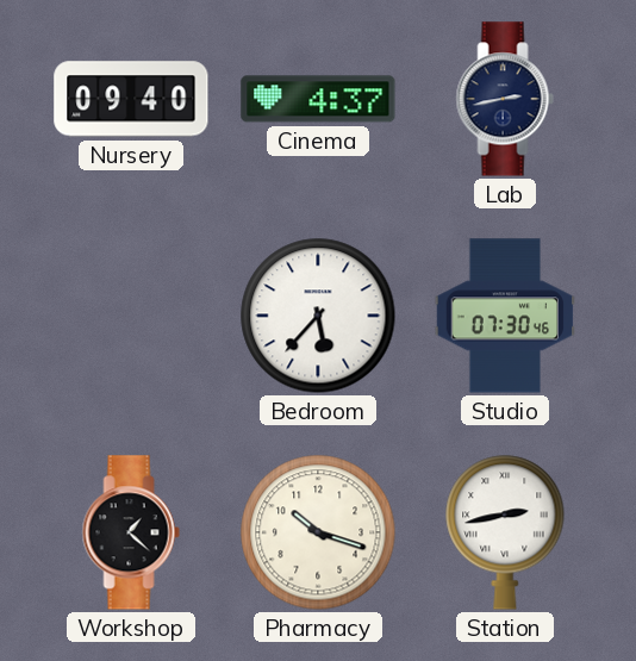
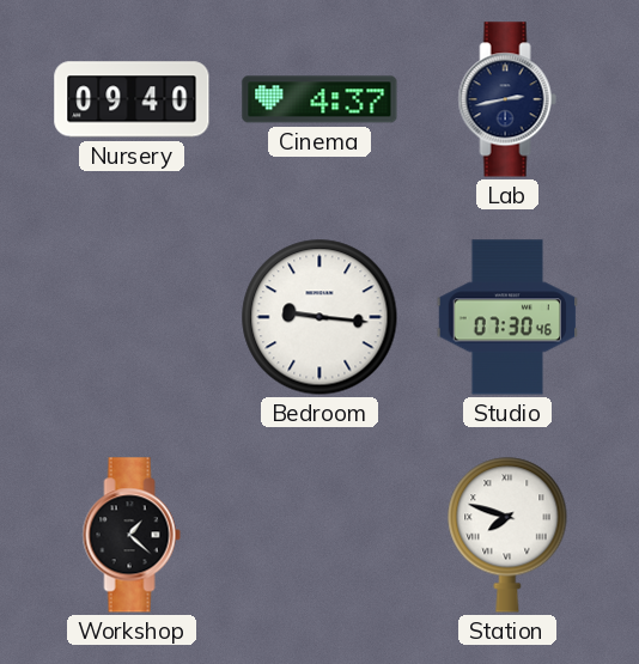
Bedroom: 5:37 -> 9:16
Pharmacy: 10:18 -> none
Station: 2:43 -> 7:48
